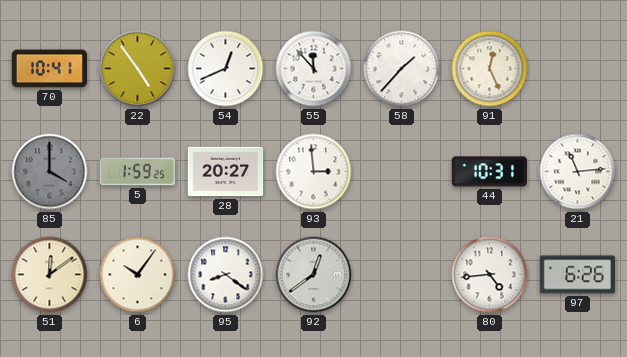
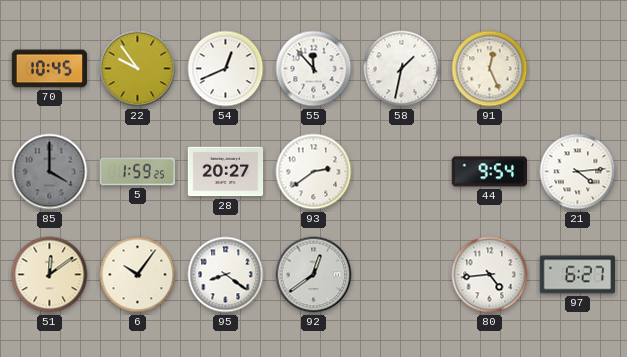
70: 10:41 -> 10:45
22: 4:54 -> 9:54
58: 1:37 -> 1:32
93: 2:59 -> 2:39
44: 10:31 -> 9:54
21: 11:14 -> 4:14
97: 6:26 -> 6:27
